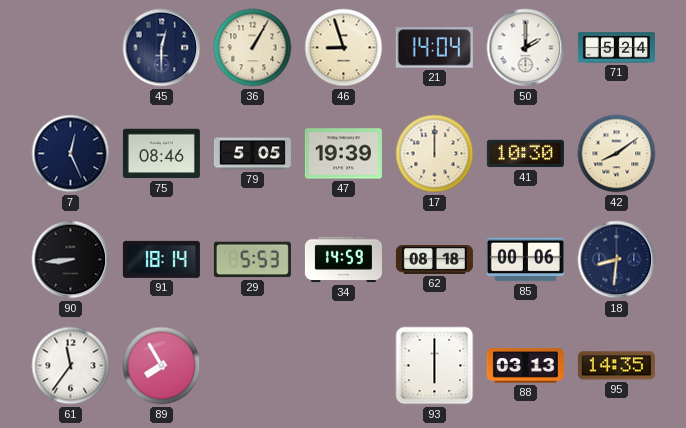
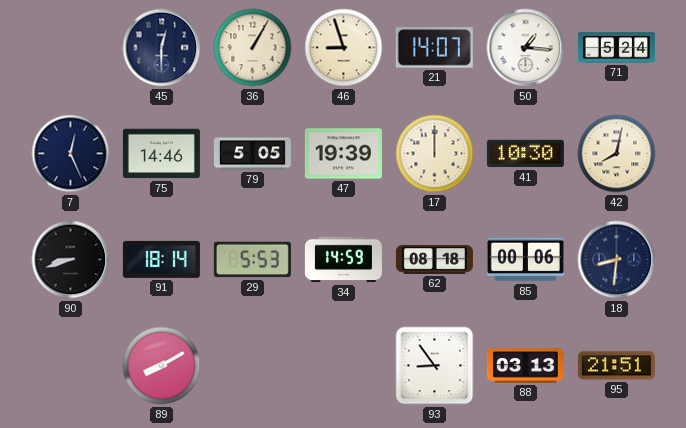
21: 14:04 -> 14:07
50: 2:00 -> 1:16
75: 08:46 -> 14:46
42: 8:09 -> 8:02
90: 8:44 -> 8:42
61: 11:36 -> none
89: 7:55 -> 8:10
93: 6:00 -> 8:54
95: 14:35 -> 21:51
